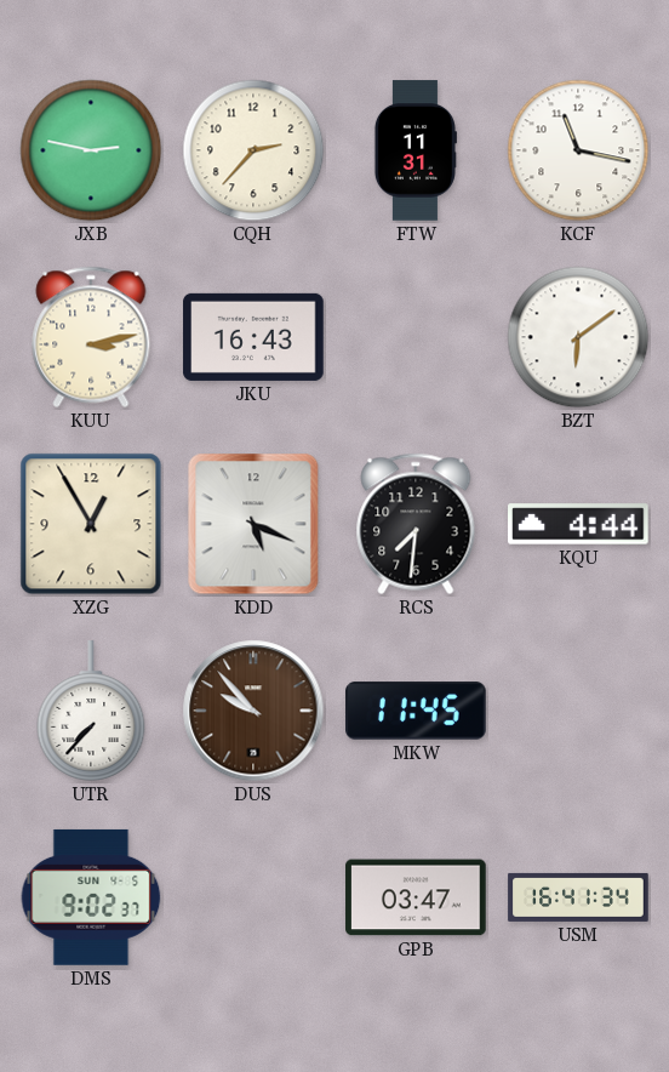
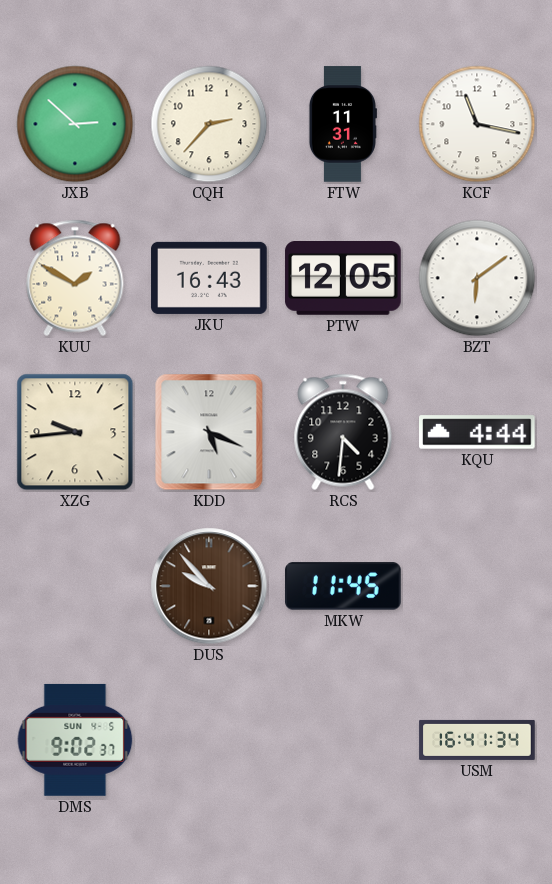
JXB: 2:47 -> 2:52
KUU: 3:13 -> 1:50
PTW: none -> 12:05
XZG: 12:55 -> 9:44
RCS: 7:31 -> 4:31
UTR: 7:37 -> none
GPB: 03:47 -> none
